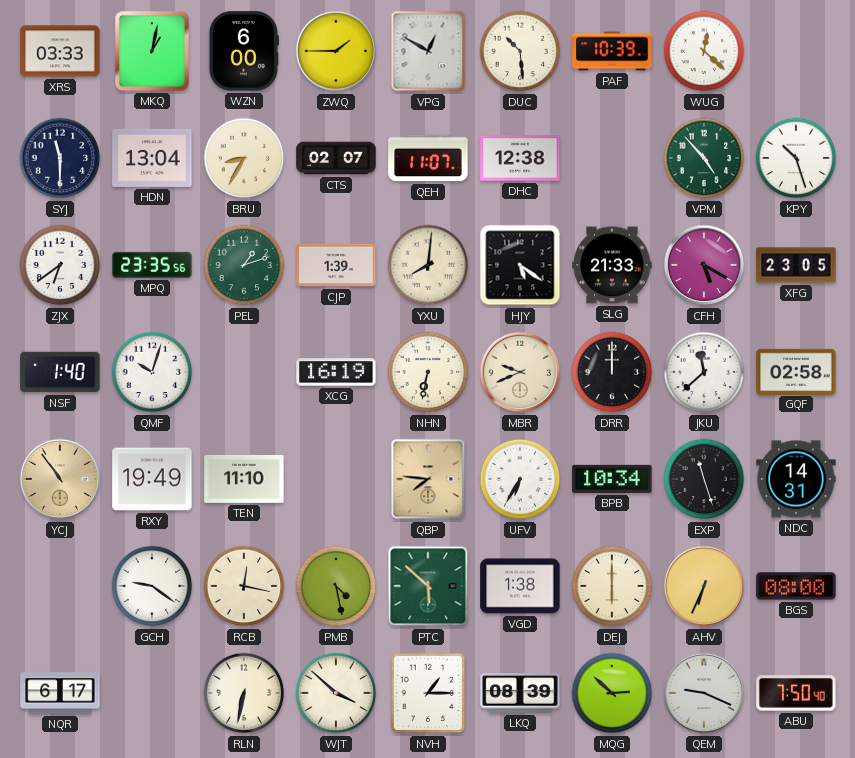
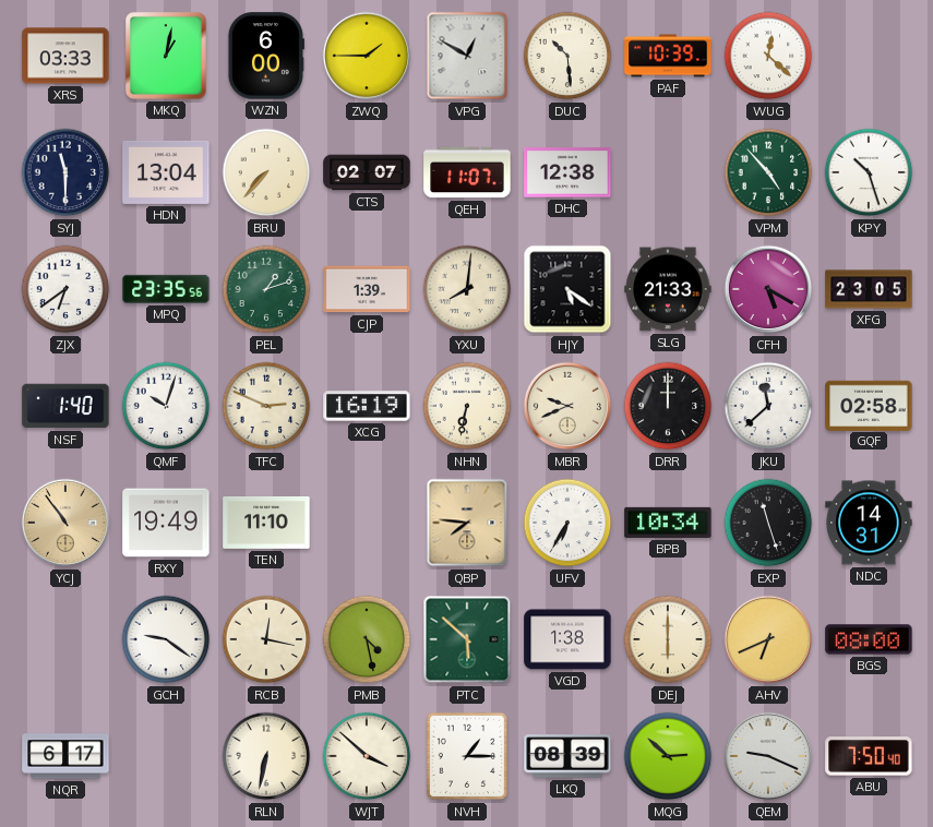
BRU: 8:35 -> 7:37
TFC: none -> 2:49
AHV: 6:34 -> 6:41
